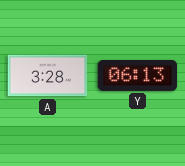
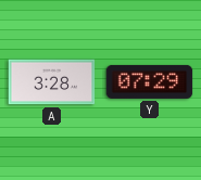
Y: 06:13 -> 07:29
